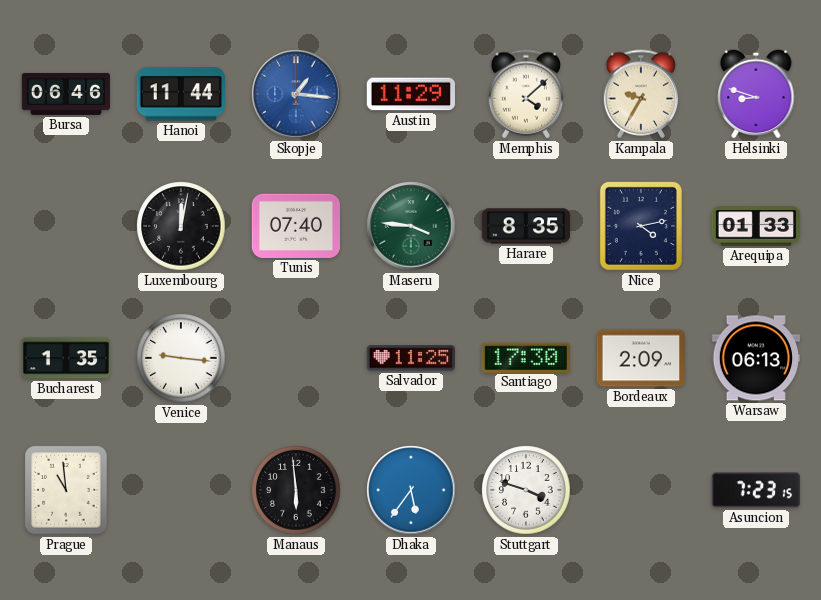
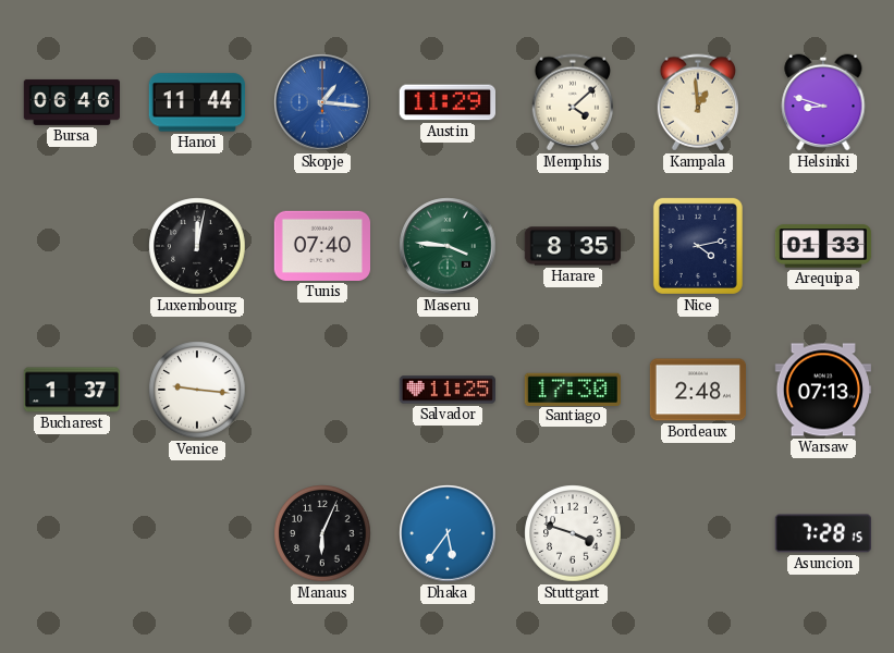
Kampala: 9:35 -> 12:59
Bucharest: 1:35 -> 1:37
Bordeaux: 2:09 -> 2:48
Warsaw: 06:13 -> 07:13
Prague: 10:59 -> none
Manaus: 5:59 -> 6:04
Asuncion: 7:23 -> 7:28
